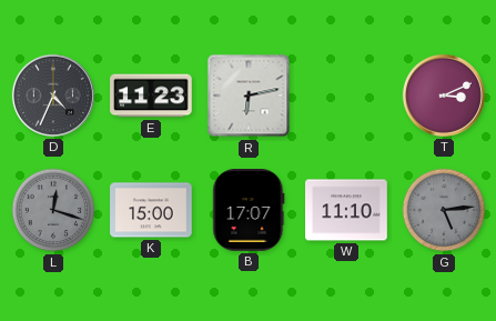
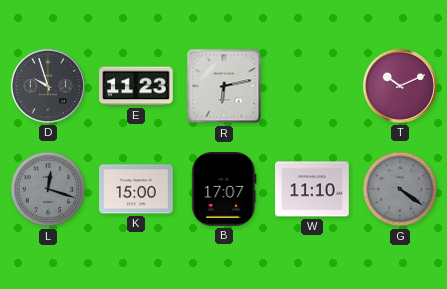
D: 4:34 -> 9:57
T: 3:11 -> 10:11
G: 5:14 -> 4:21
